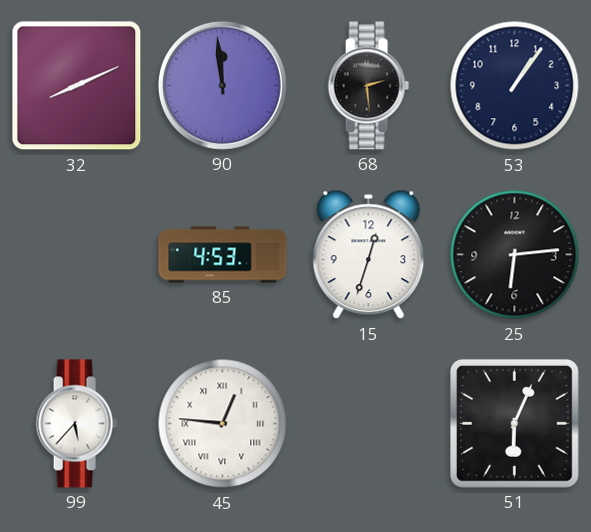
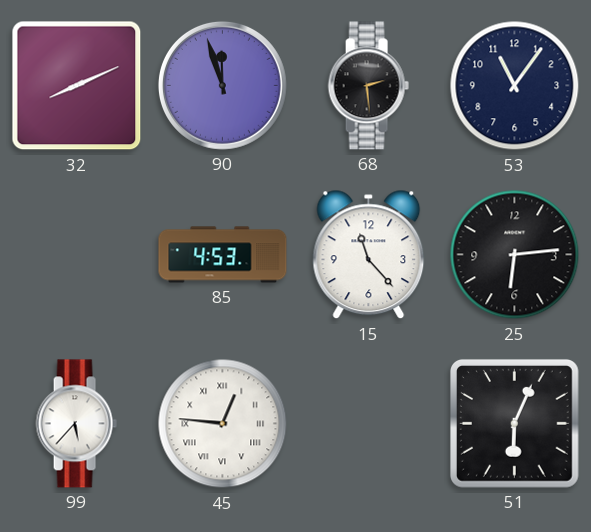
90: 11:59 -> 11:57
53: 1:06 -> 11:06
15: 12:33 -> 11:23
